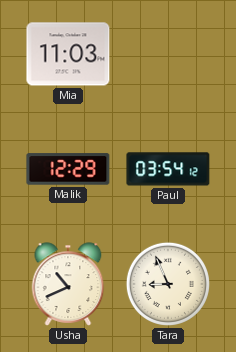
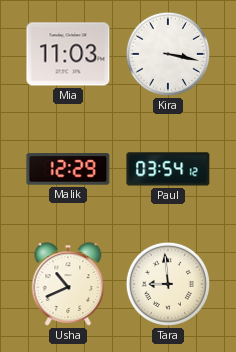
Kira: none -> 3:17
Tara: 8:56 -> 8:59
